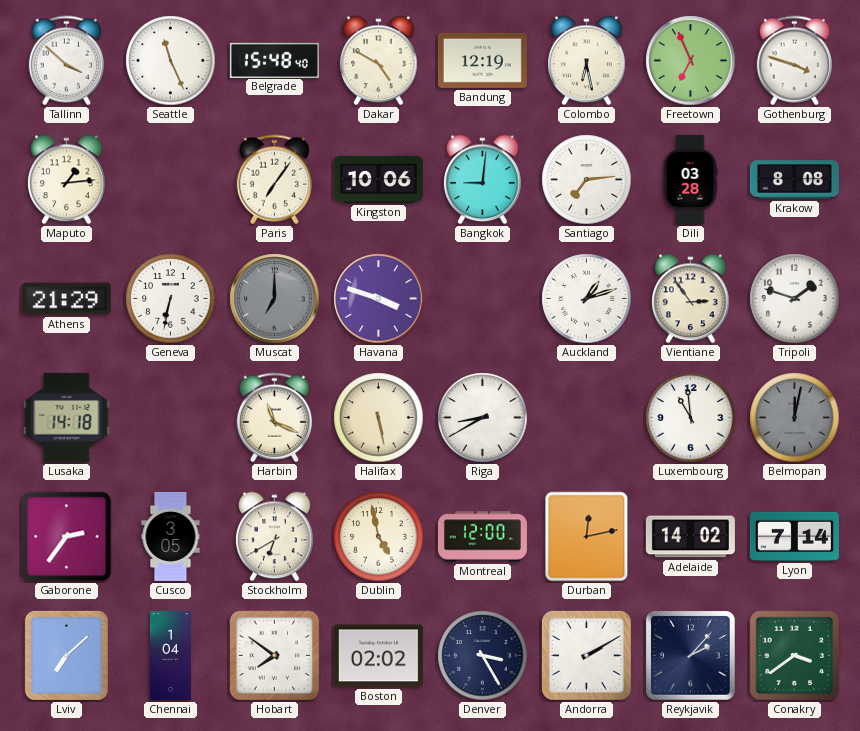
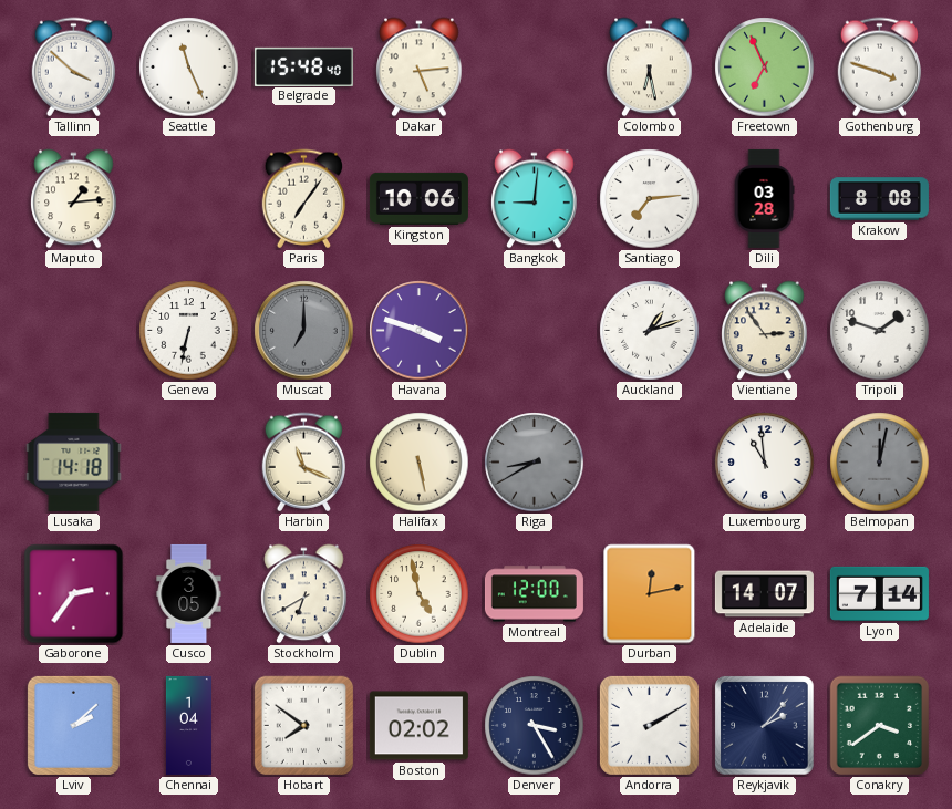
Dakar: 4:50 -> 5:14
Bandung: 12:19 -> none
Athens: 21:29 -> none
Riga dial: white -> grey
Adelaide: 14:02 -> 14:07
Lviv: 7:08 -> 2:08
